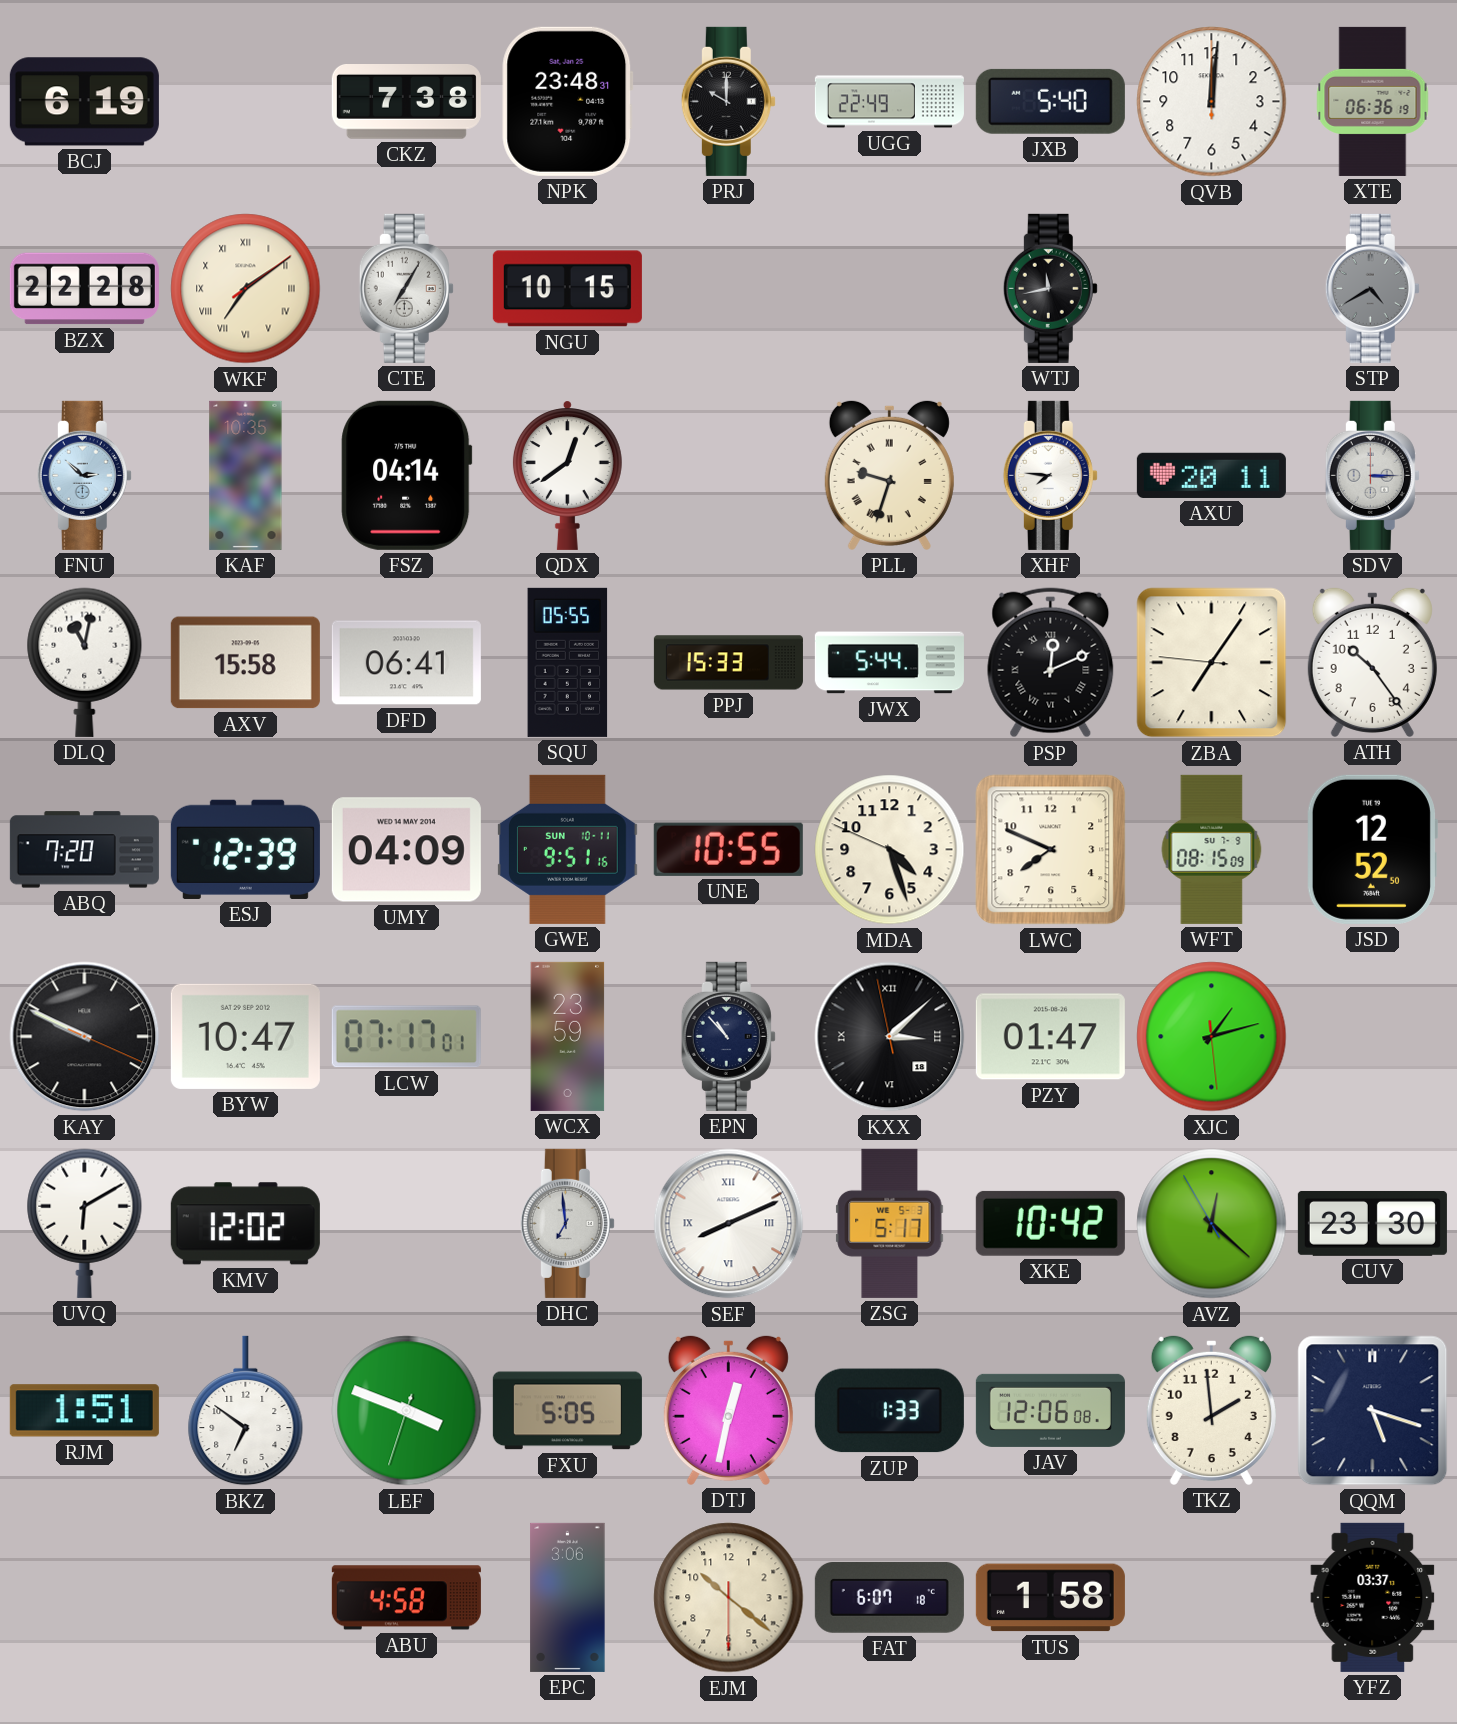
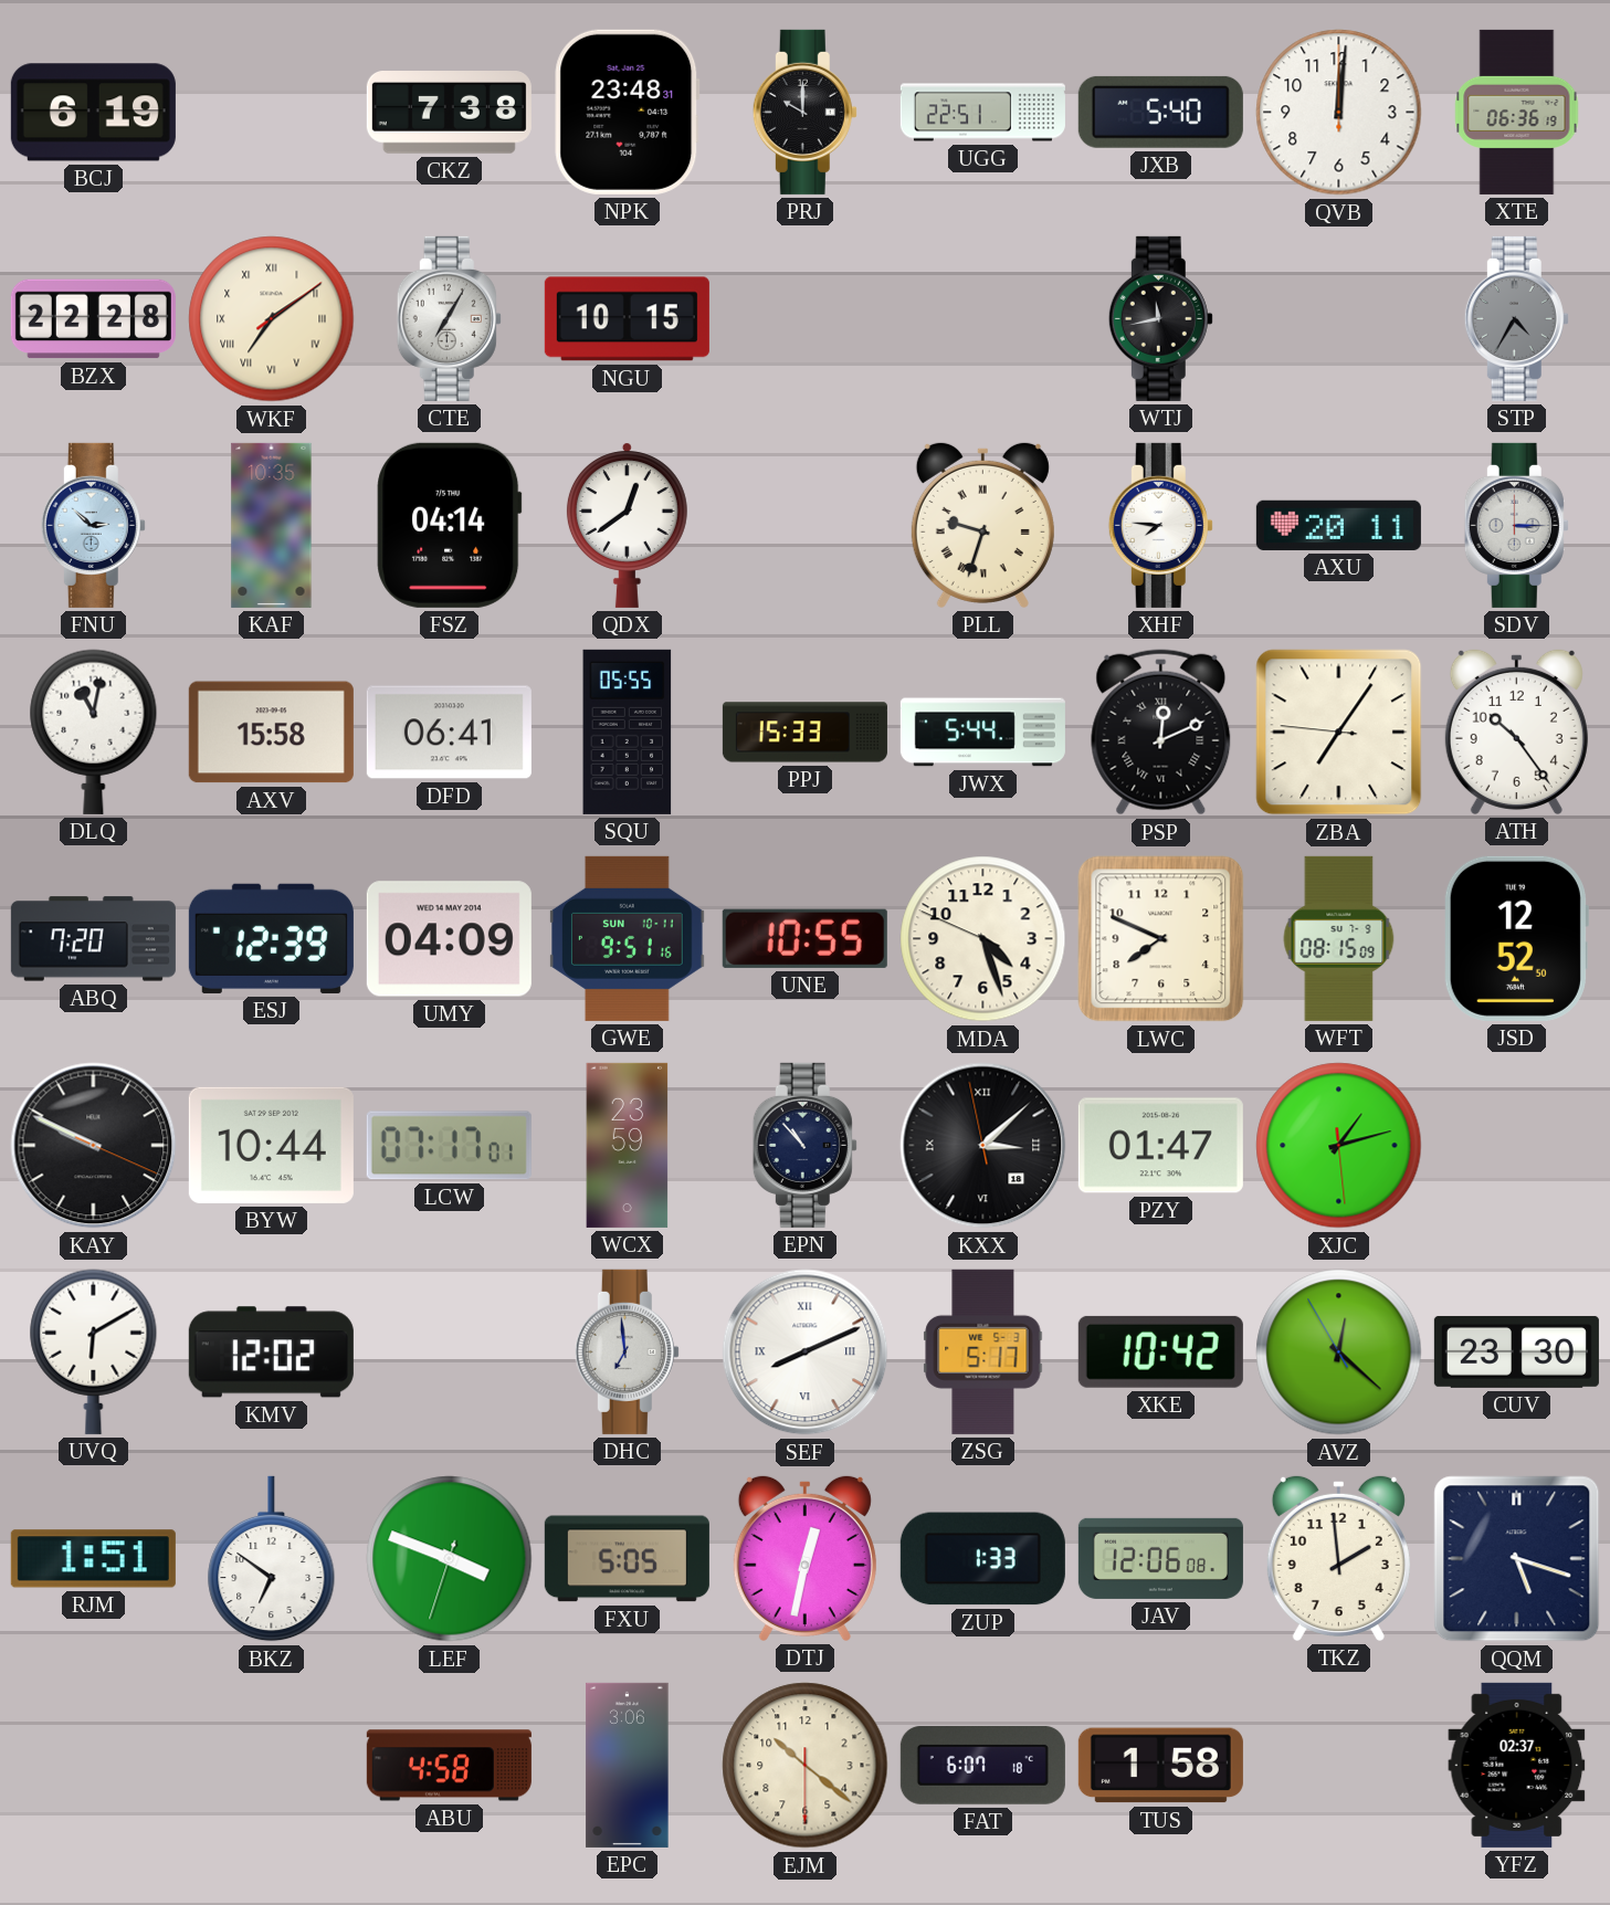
UGG: 22:49 -> 22:51
STP: 4:40 -> 4:35
BYW: 10:47 -> 10:44
YFZ: 03:37 -> 02:37
